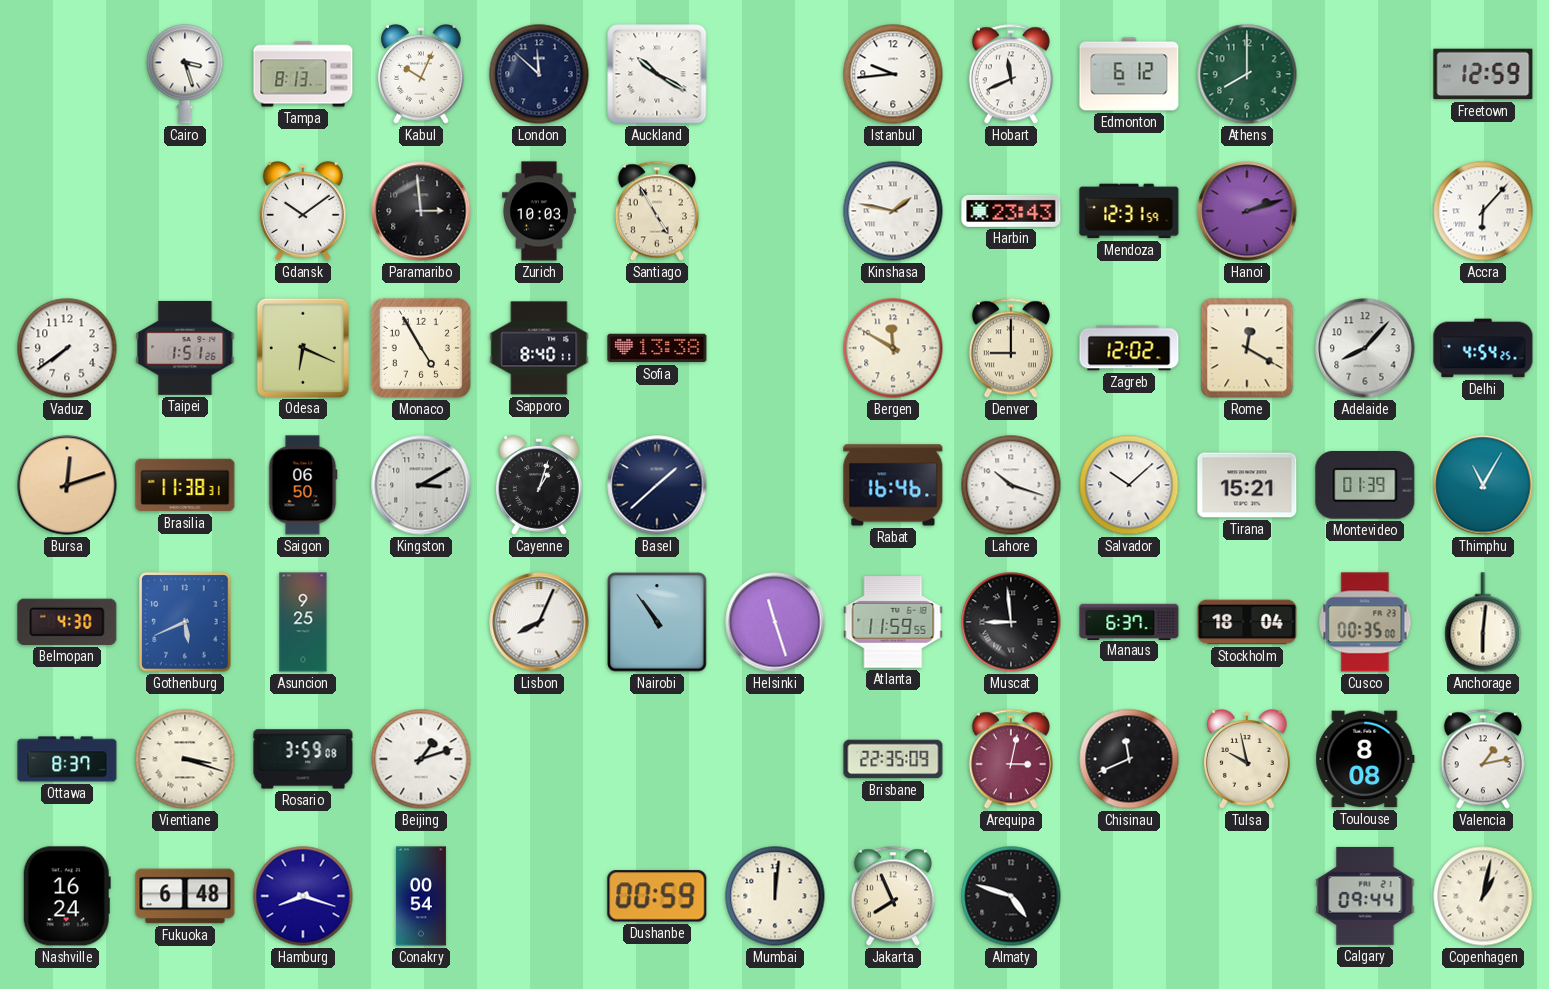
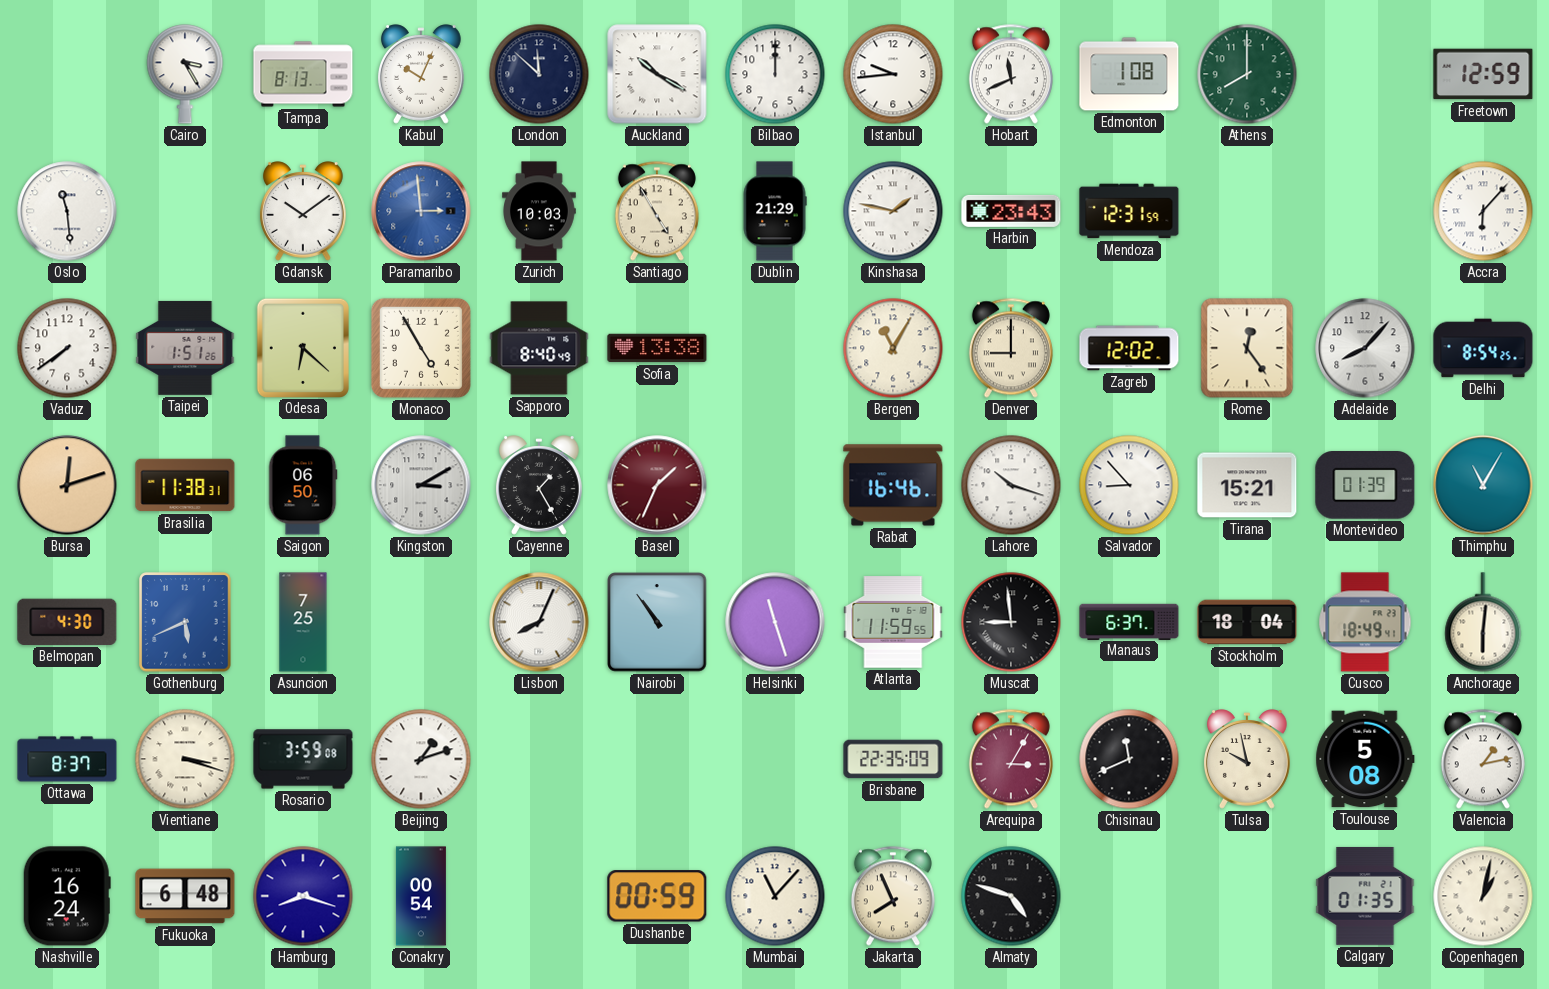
Cairo: 3:27 -> 3:25
Bilbao: none -> 12:00
Edmonton: 6:12 -> 1:08
Oslo: none -> 11:29
Paramaribo dial: black -> blue
Dublin: none -> 21:29
Hanoi: 2:12 -> none
Odesa: 6:19 -> 6:22
Sapporo: 8:40:11 -> 8:40:49
Bergen: 11:50 -> 11:05
Rome: 12:20 -> 12:24
Delhi: 4:54 -> 8:54
Cayenne: 1:03 -> 1:25
Basel: 1:38 -> 1:34
Basel dial: navy -> burgundy
Salvador: 10:08 -> 8:53
Asuncion: 9:25 -> 7:25
Cusco: 00:35 -> 18:49
Arequipa: 3:02 -> 3:05
Toulouse: 8:08 -> 5:08
Mumbai: 12:01 -> 11:07
Calgary: 09:44 -> 01:35
